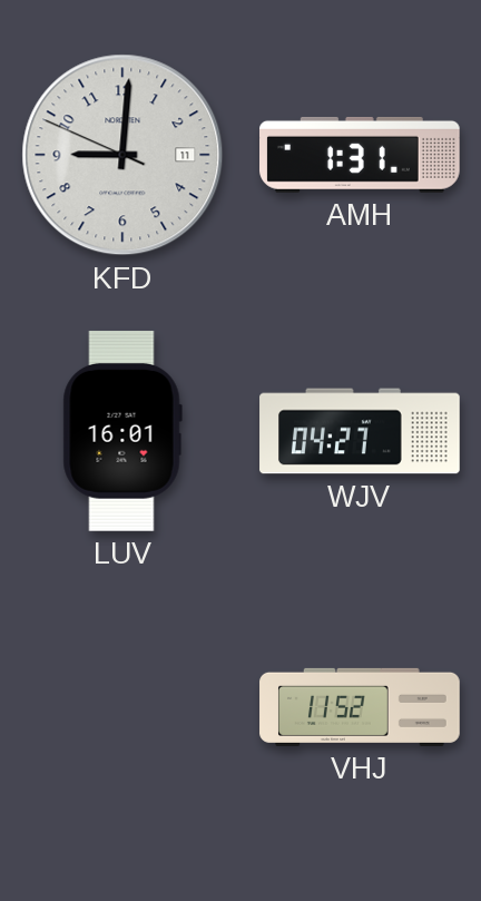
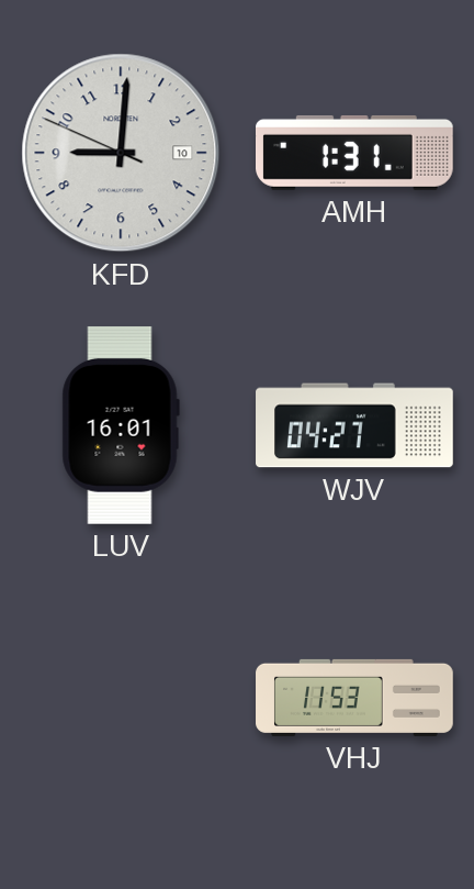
KFD date: 11 -> 10
VHJ: 11:52 -> 11:53
